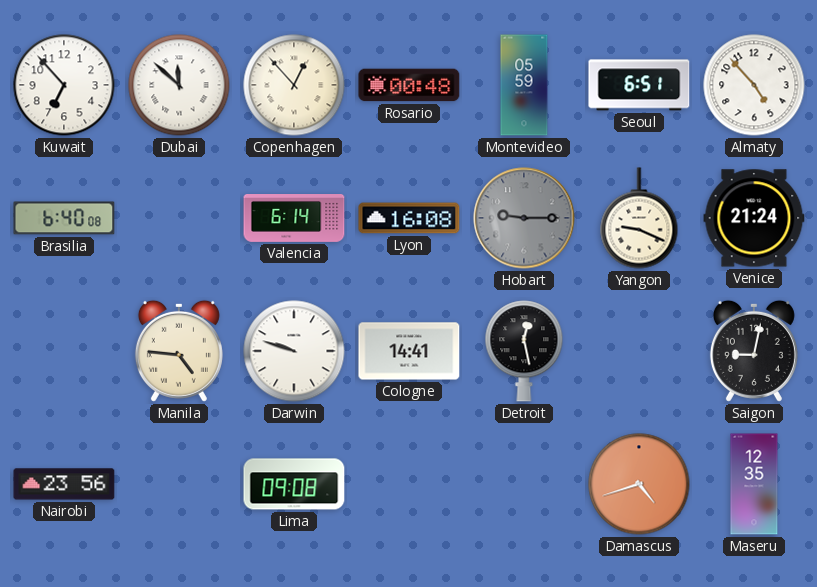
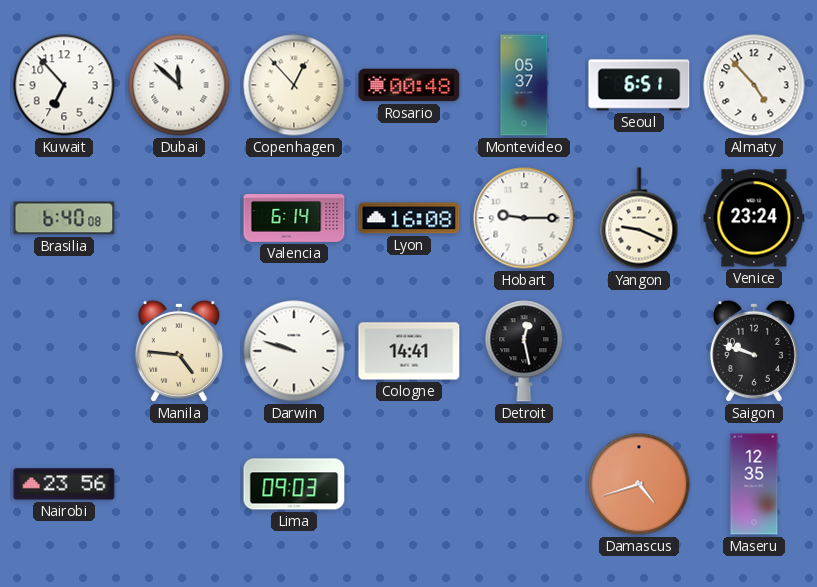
Montevideo: 05:59 -> 05:37
Hobart dial: grey -> white
Venice: 21:24 -> 23:24
Saigon: 9:02 -> 9:48
Lima: 09:08 -> 09:03
